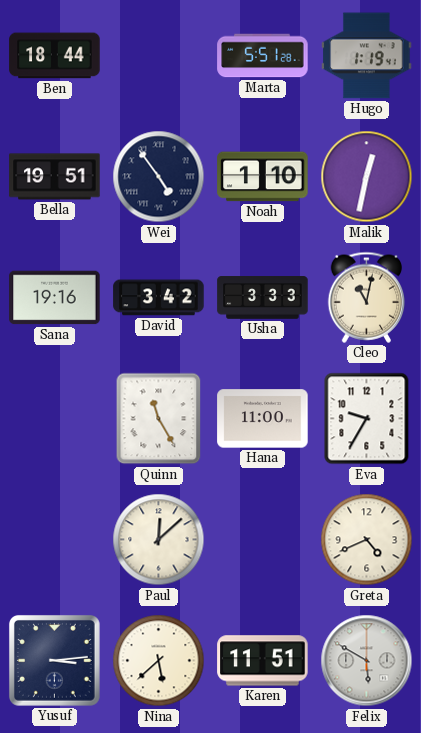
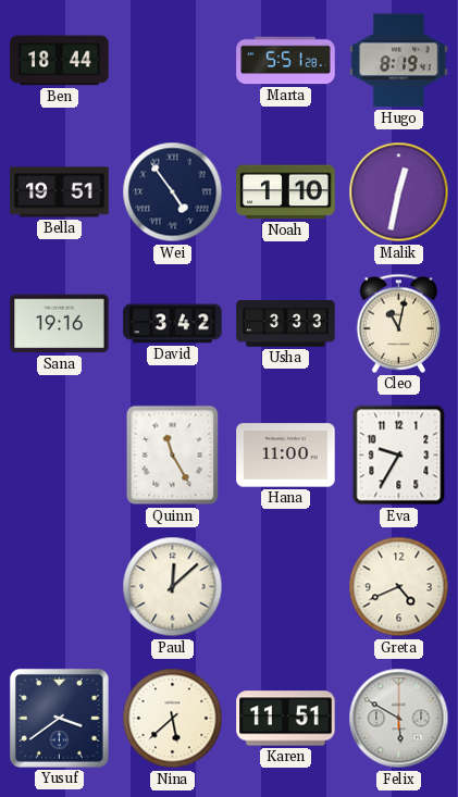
Hugo: 1:19 -> 8:19
Yusuf: 3:14 -> 3:39
